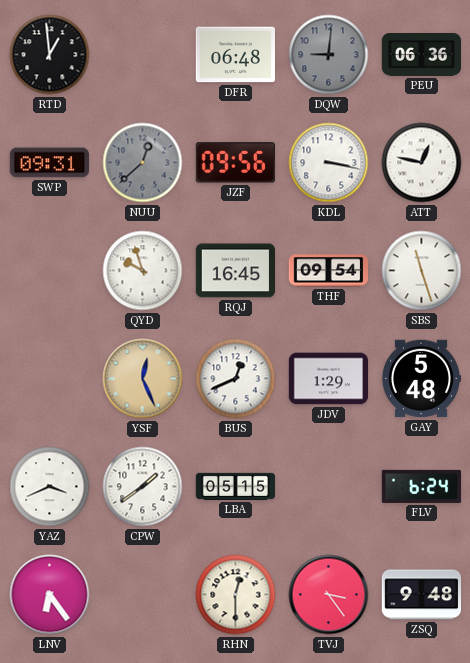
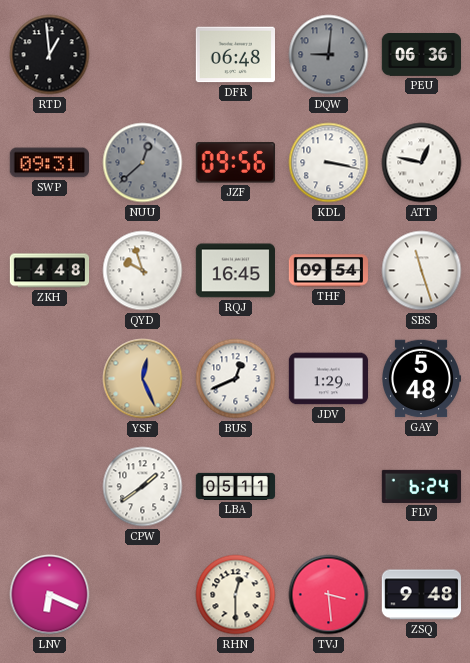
ZKH: none -> 4:48
YAZ: 3:41 -> none
LBA: 05:15 -> 05:11
LNV: 6:24 -> 6:19
TVJ: 3:24 -> 3:29
